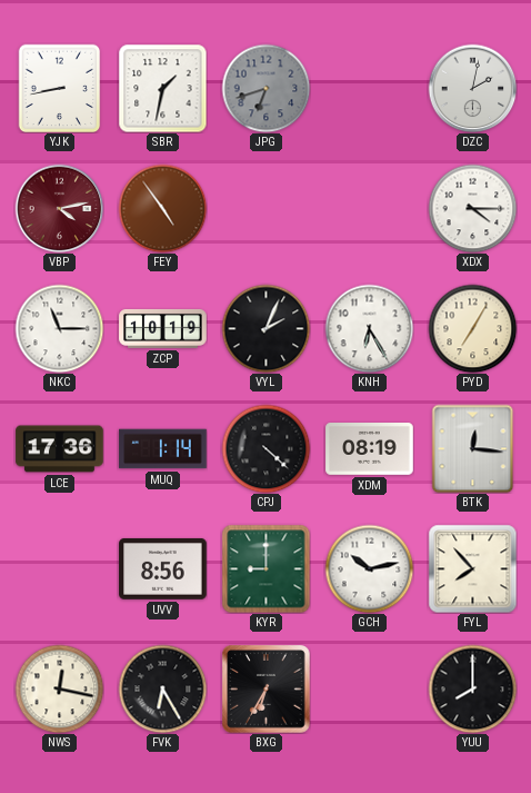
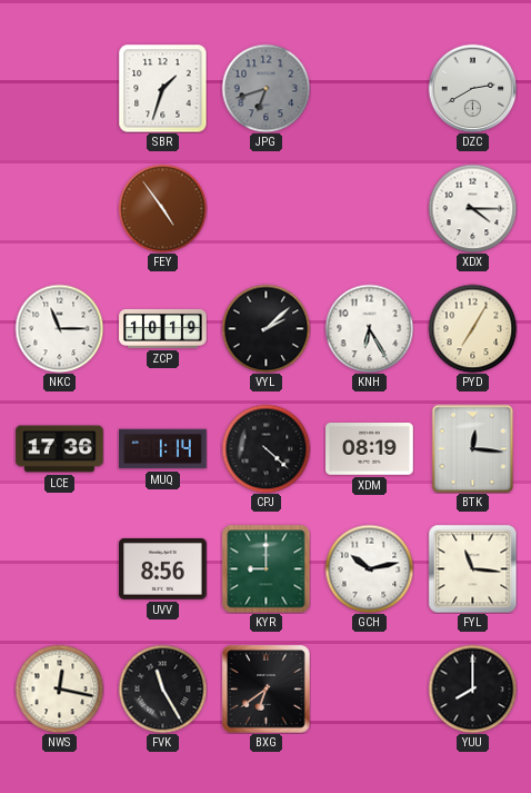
YJK: 8:43 -> none
SBR: 1:32 -> 1:33
DZC: 2:02 -> 2:40
VBP: 4:13 -> none
VYL: 2:04 -> 2:08
FYL: 7:53 -> 11:16
FVK: 6:25 -> 11:25
BXG: 6:35 -> 6:39
